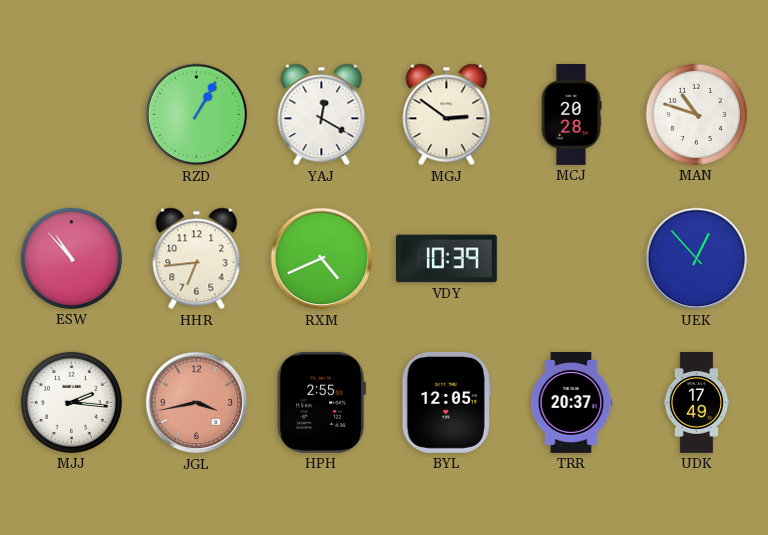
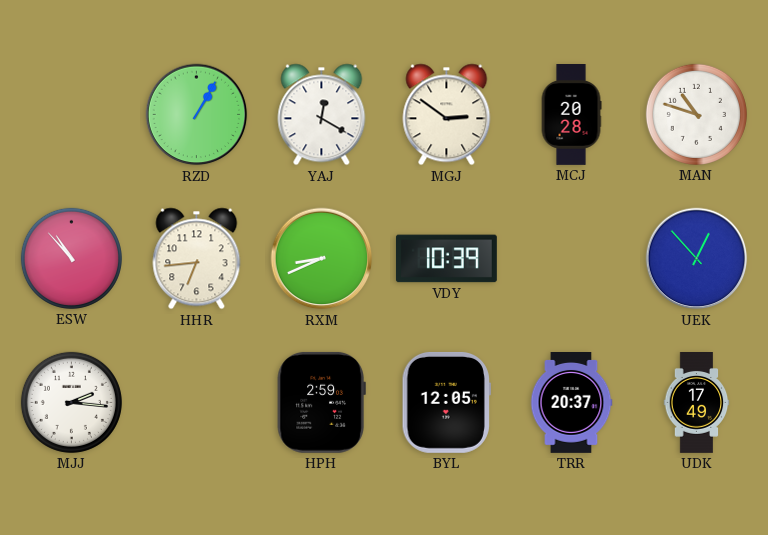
RXM: 4:41 -> 8:41
JGL: 3:43 -> none
HPH: 2:55 -> 2:59
